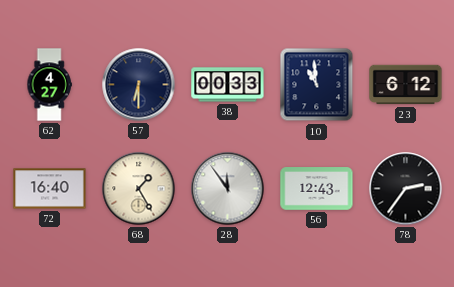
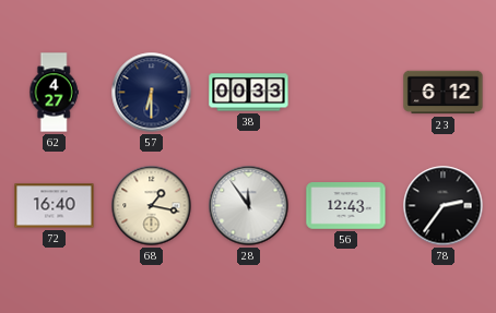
10: 10:59 -> none
68: 1:25 -> 1:17
